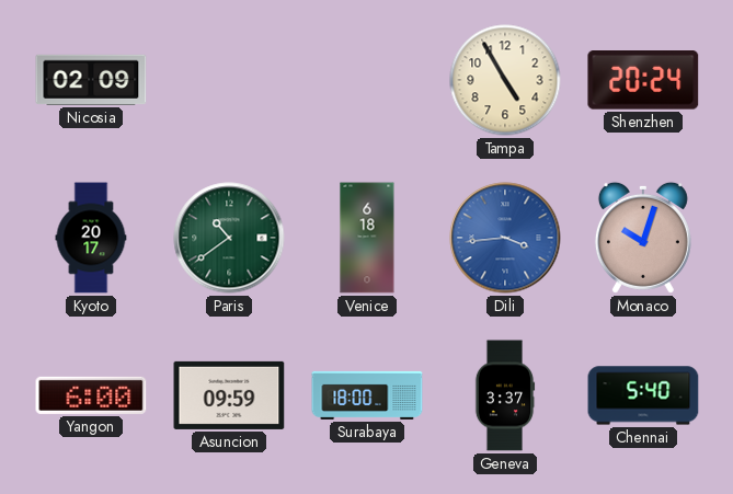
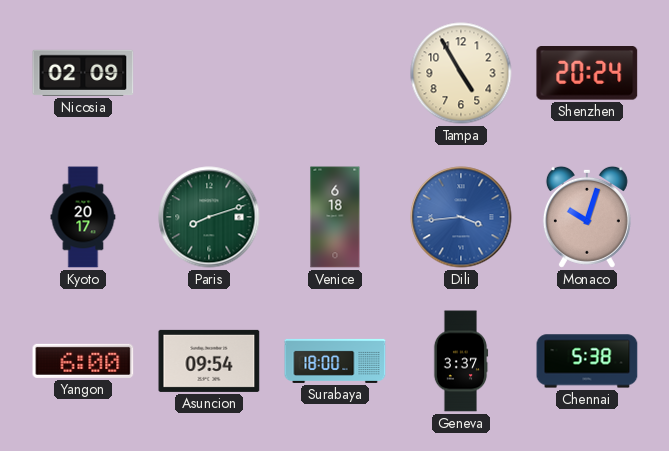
Paris: 10:39 -> 8:12
Asuncion: 09:59 -> 09:54
Chennai: 5:40 -> 5:38
